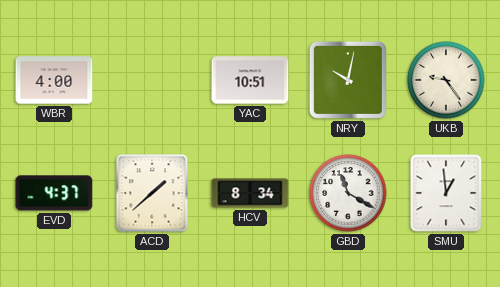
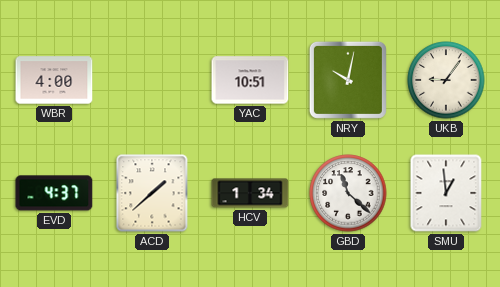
UKB: 9:24 -> 9:06
HCV: 8:34 -> 1:34
GBD: 11:20 -> 11:22
